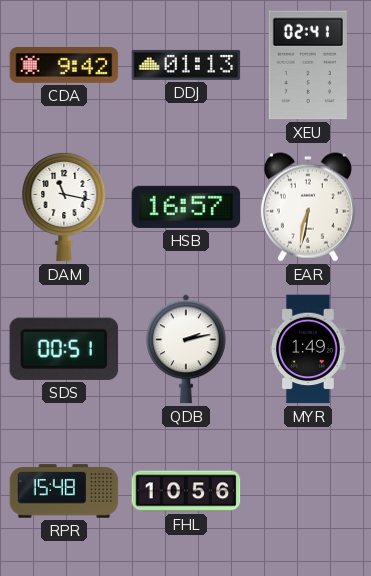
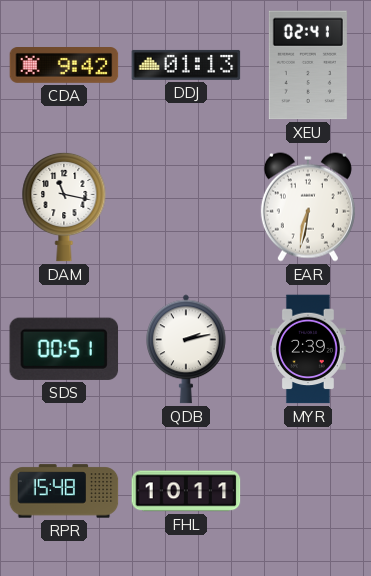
HSB: 16:57 -> none
MYR: 1:49 -> 2:39
FHL: 10:56 -> 10:11
